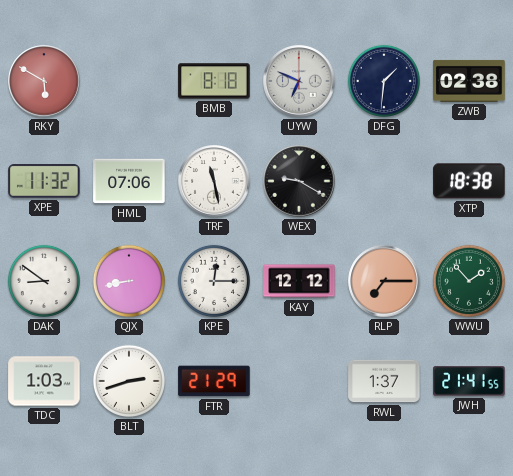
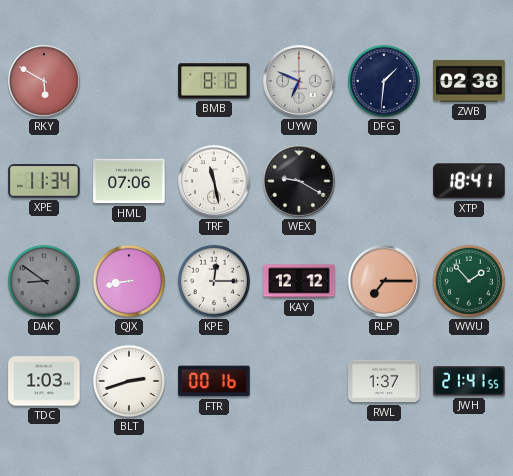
XPE: 11:32 -> 11:34
XTP: 18:38 -> 18:41
DAK dial: white -> grey
FTR: 21:29 -> 00:16
